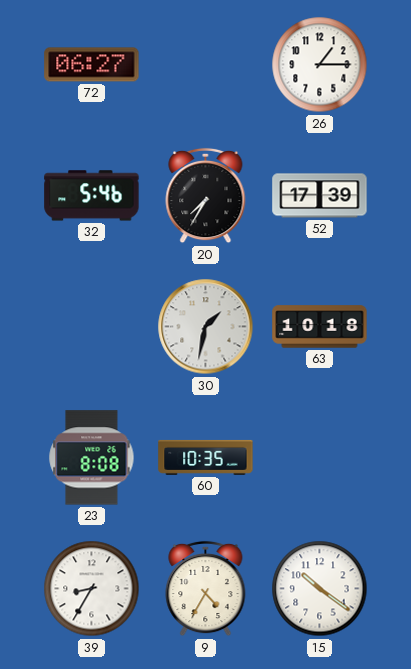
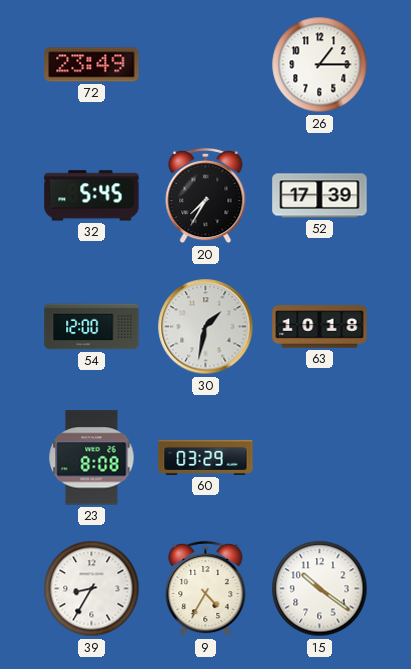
72: 06:27 -> 23:49
32: 5:46 -> 5:45
54: none -> 12:00
60: 10:35 -> 03:29
